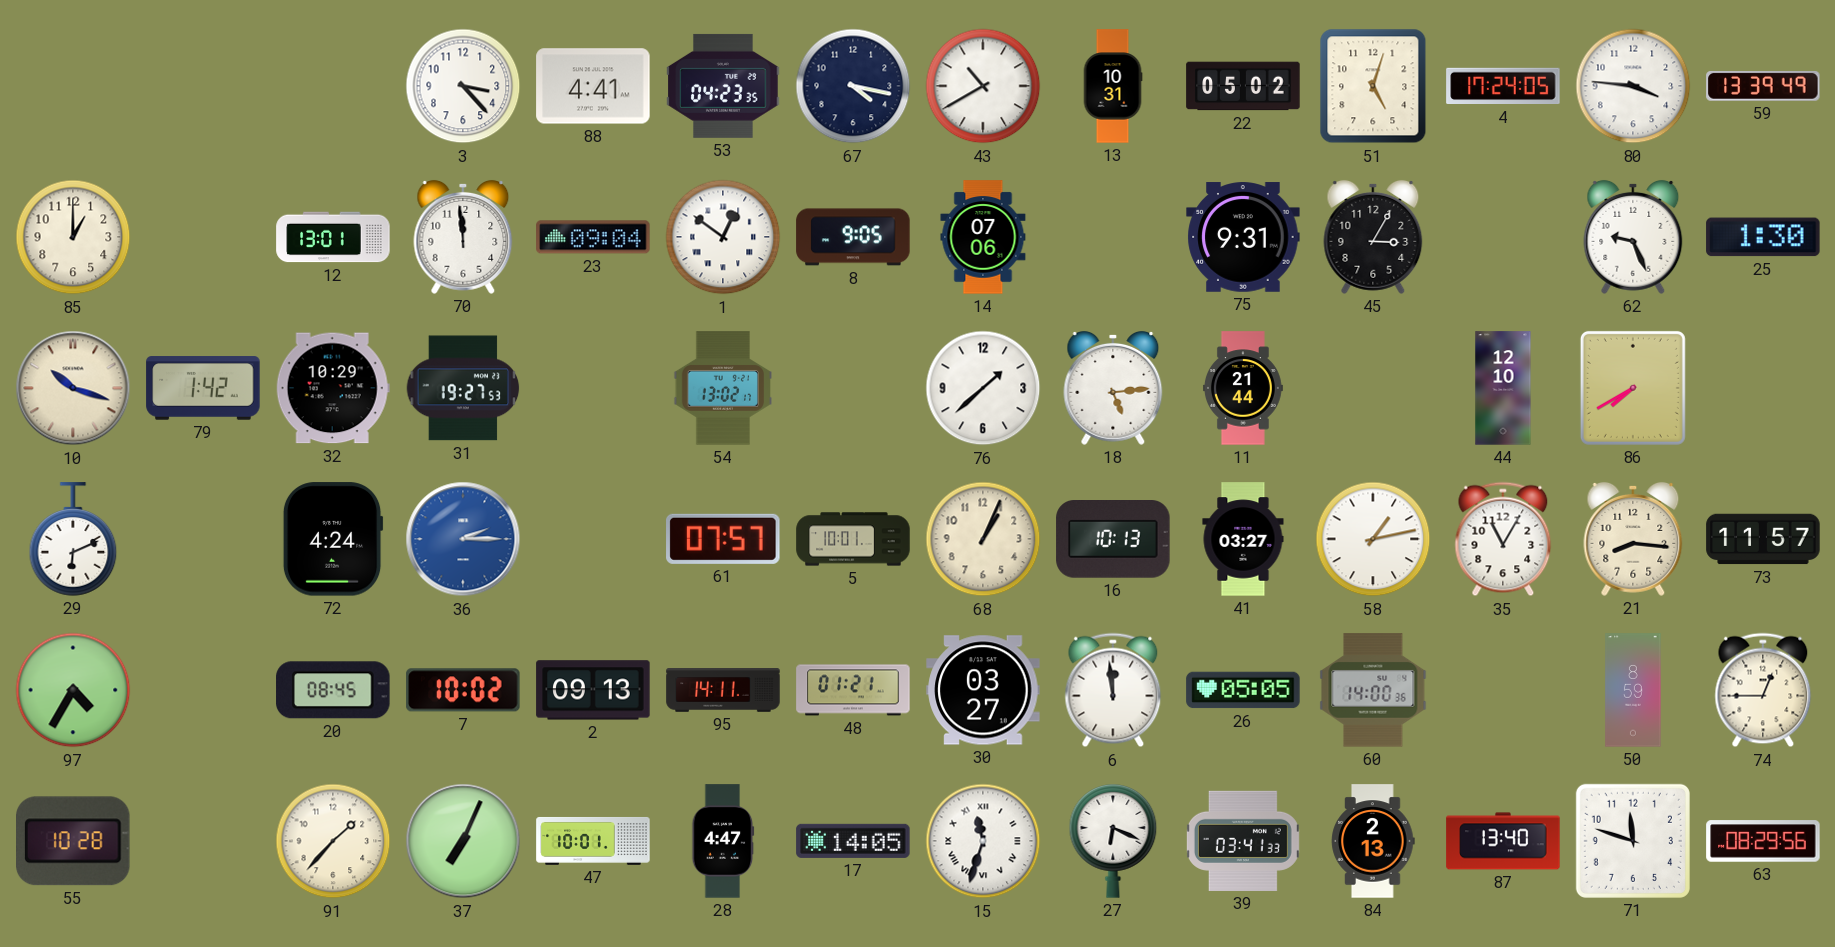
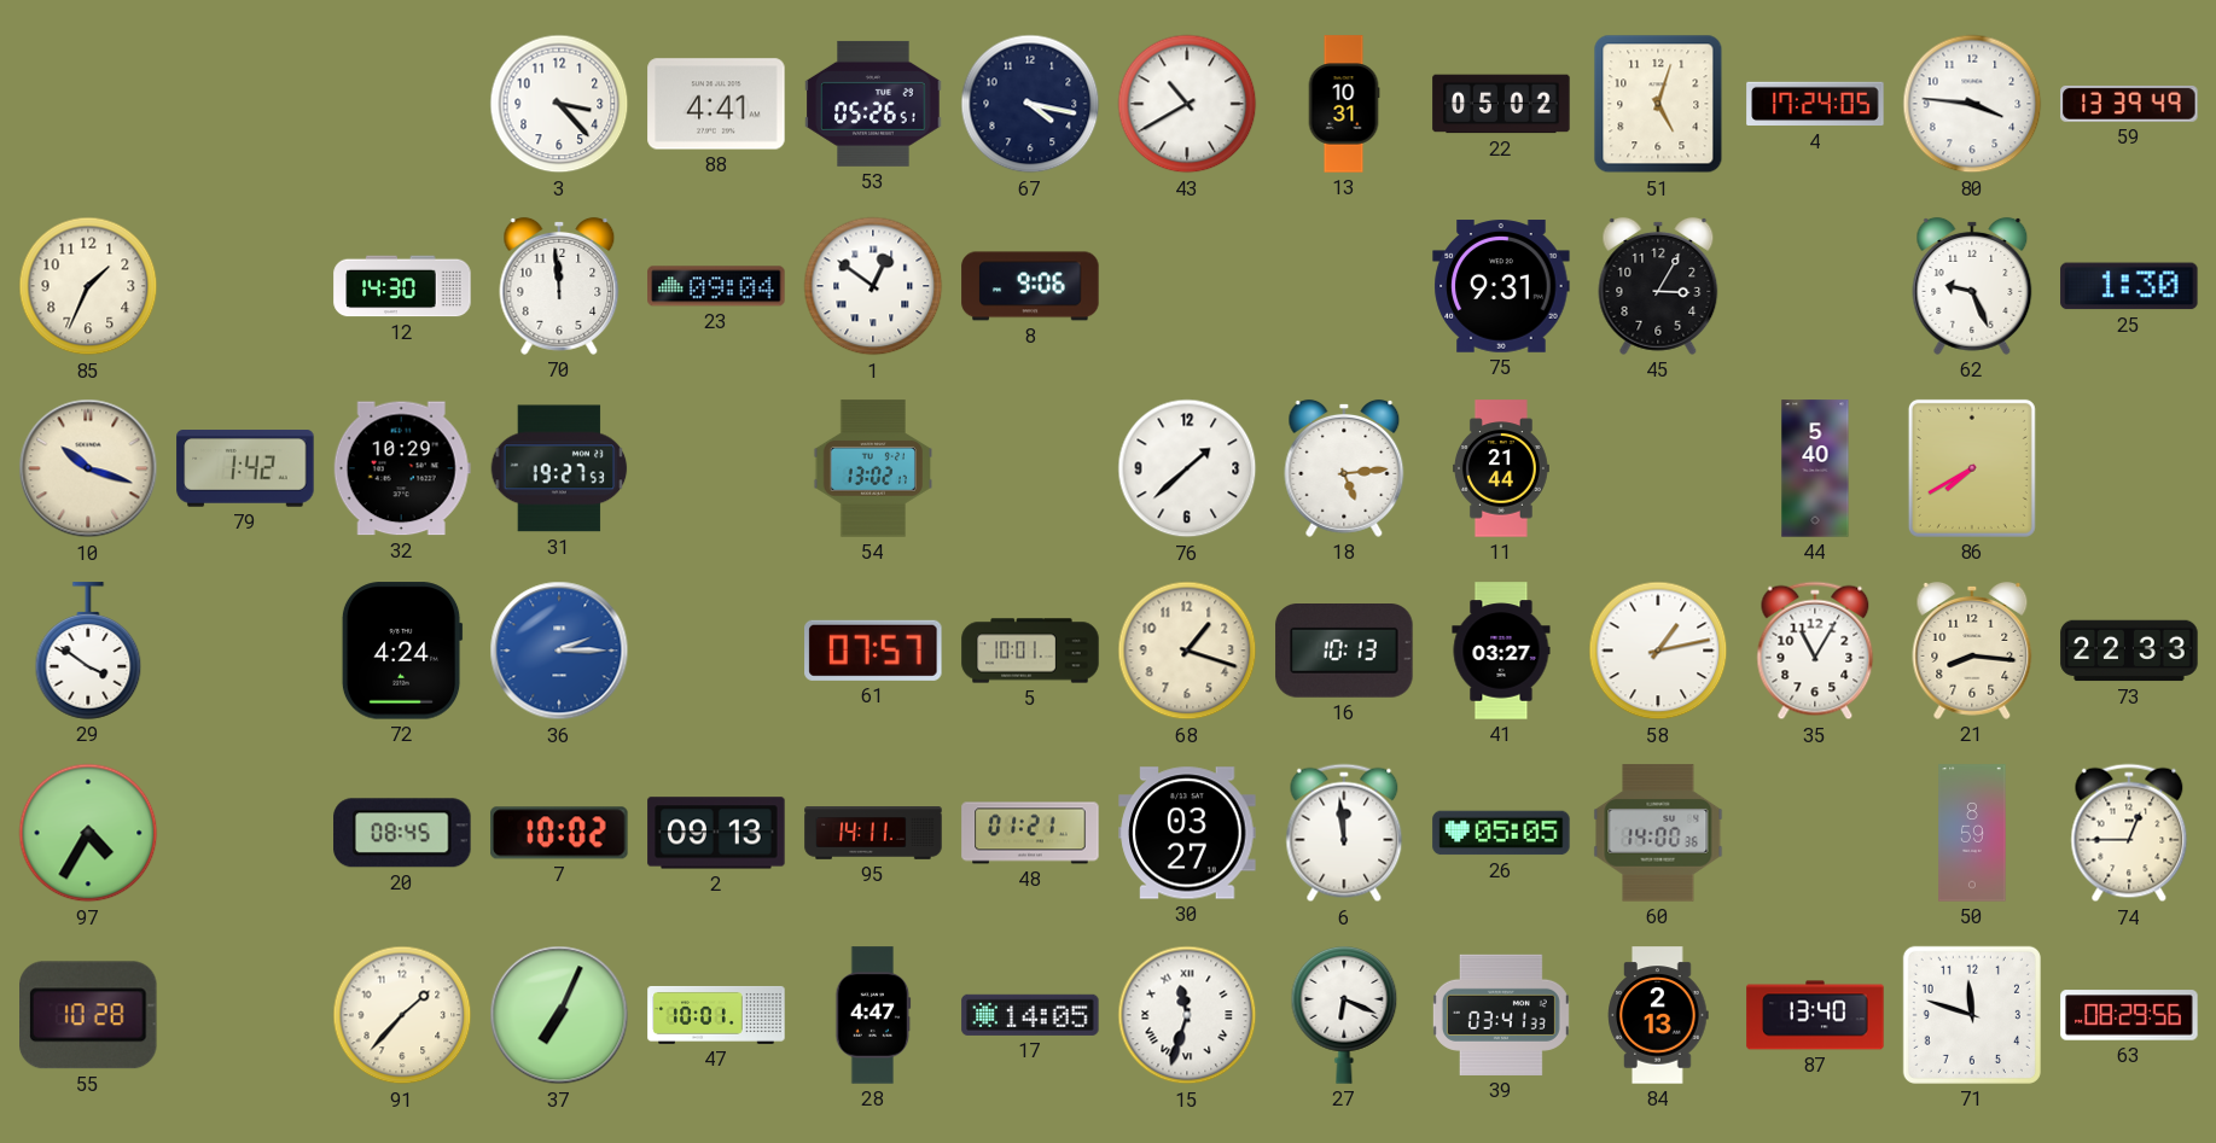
53: 04:23 -> 05:26
85: 1:00 -> 1:34
12: 13:01 -> 14:30
8: 9:05 -> 9:06
14: 07:06 -> none
44: 12:10 -> 5:40
29: 6:11 -> 3:51
68: 1:04 -> 1:18
73: 11:57 -> 22:33
